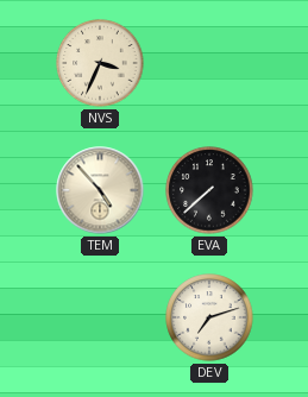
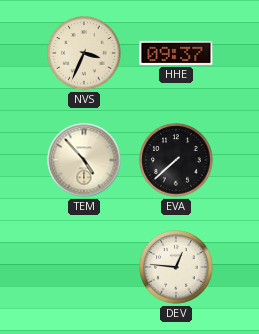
HHE: none -> 09:37
DEV: 7:12 -> 12:46
